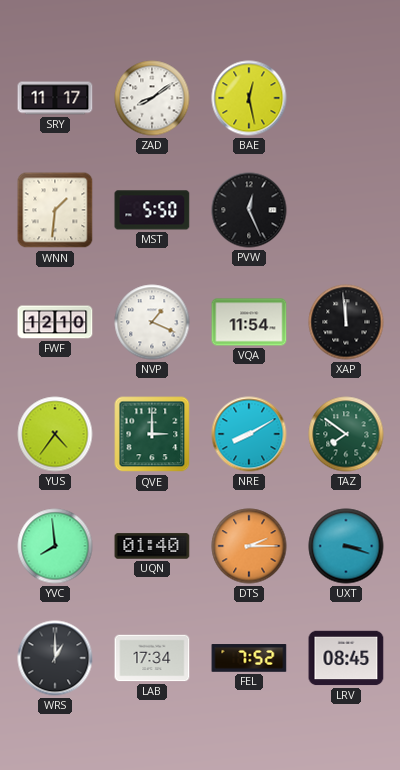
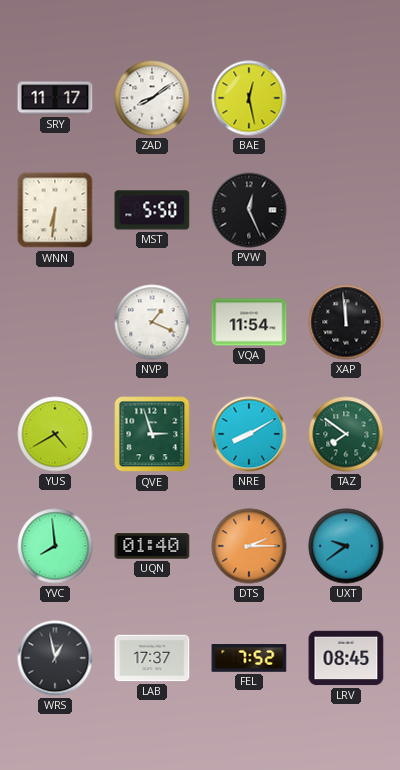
WNN: 1:31 -> 6:31
FWF: 12:10 -> none
YUS: 4:36 -> 4:40
QVE: 3:00 -> 2:57
UXT: 3:18 -> 9:39
WRS: 1:00 -> 12:58
LAB: 17:34 -> 17:37
